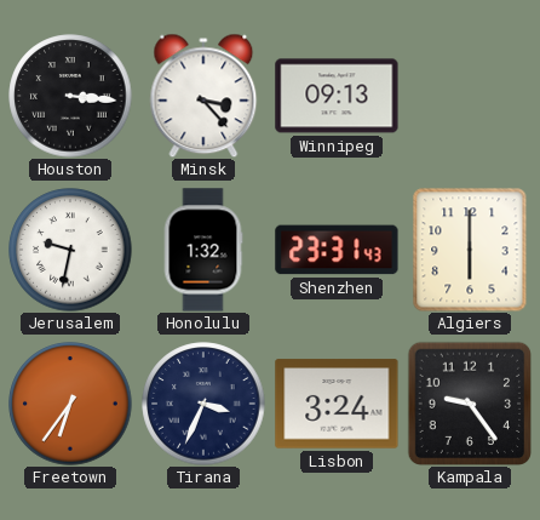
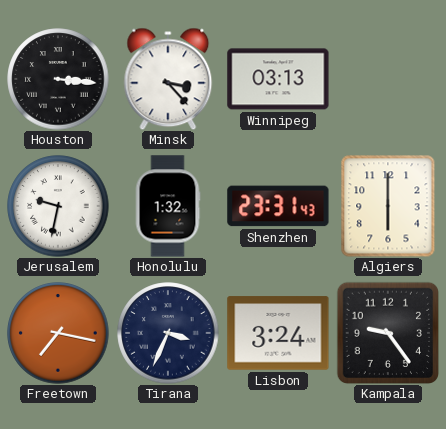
Winnipeg: 09:13 -> 03:13
Freetown: 6:36 -> 7:17
